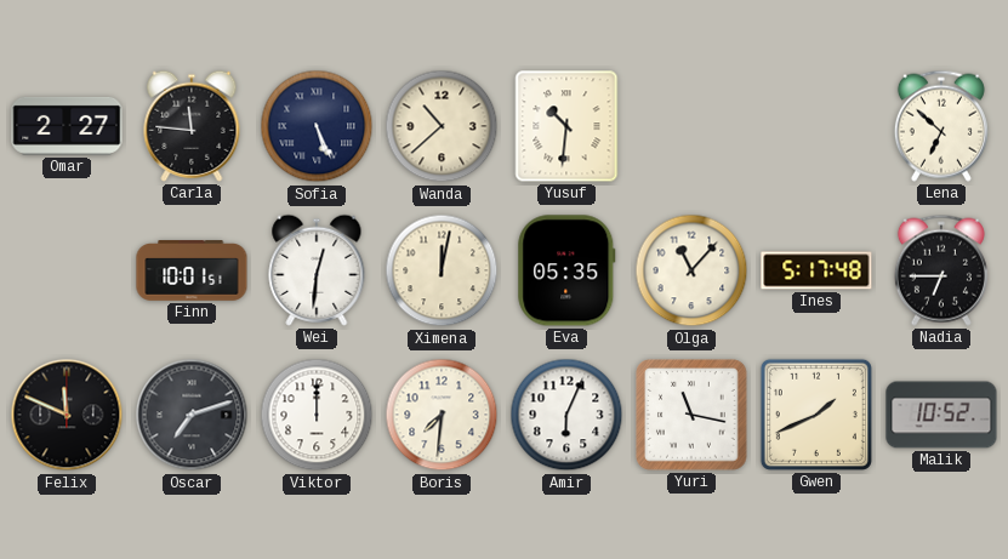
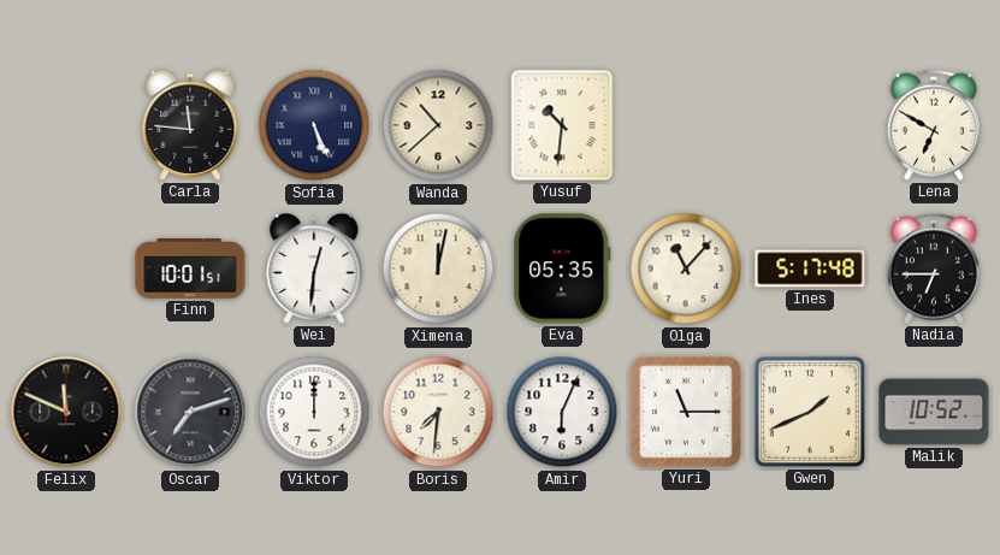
Omar: 2:27 -> none
Lena: 6:52 -> 6:50
Yuri: 11:17 -> 11:15
